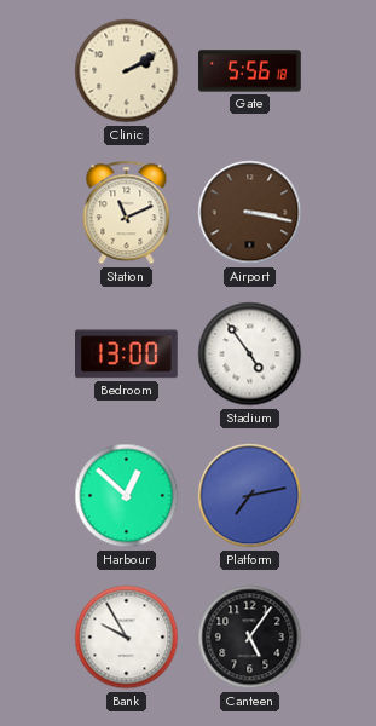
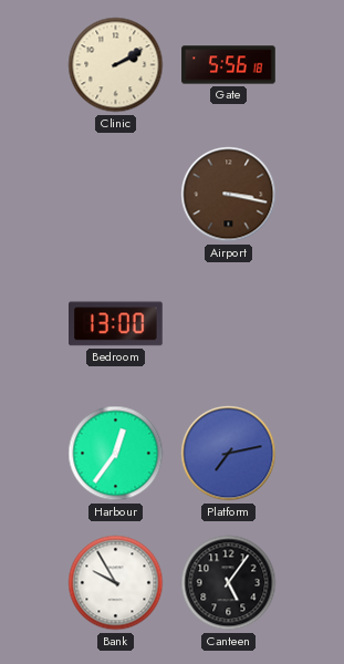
Station: 11:11 -> none
Stadium: 4:54 -> none
Harbour: 12:52 -> 12:36
